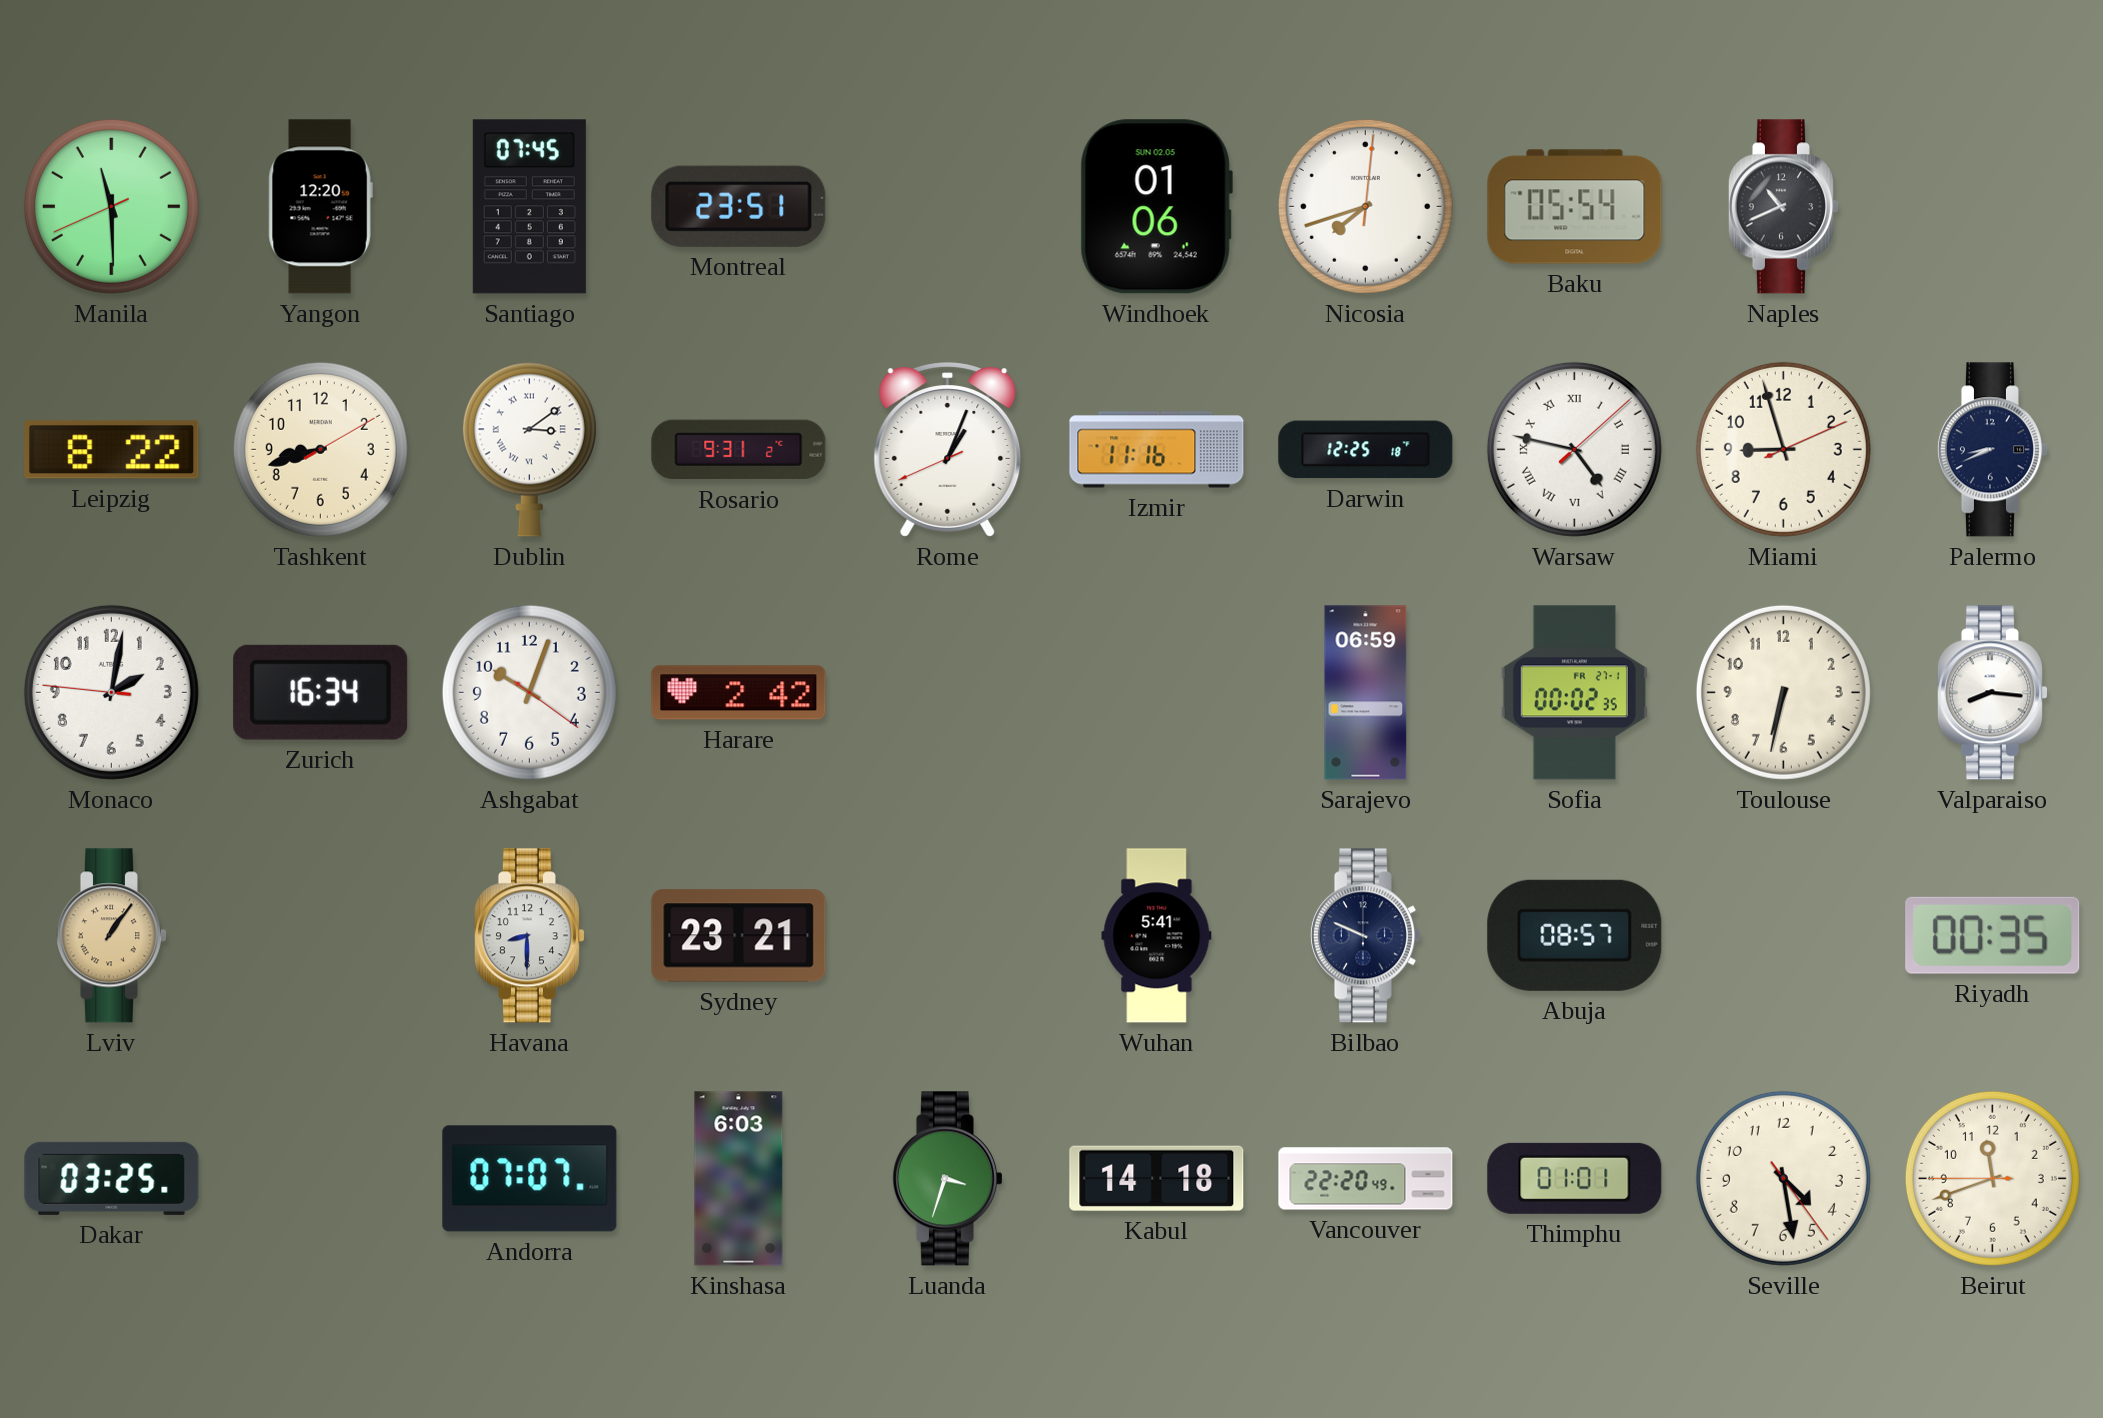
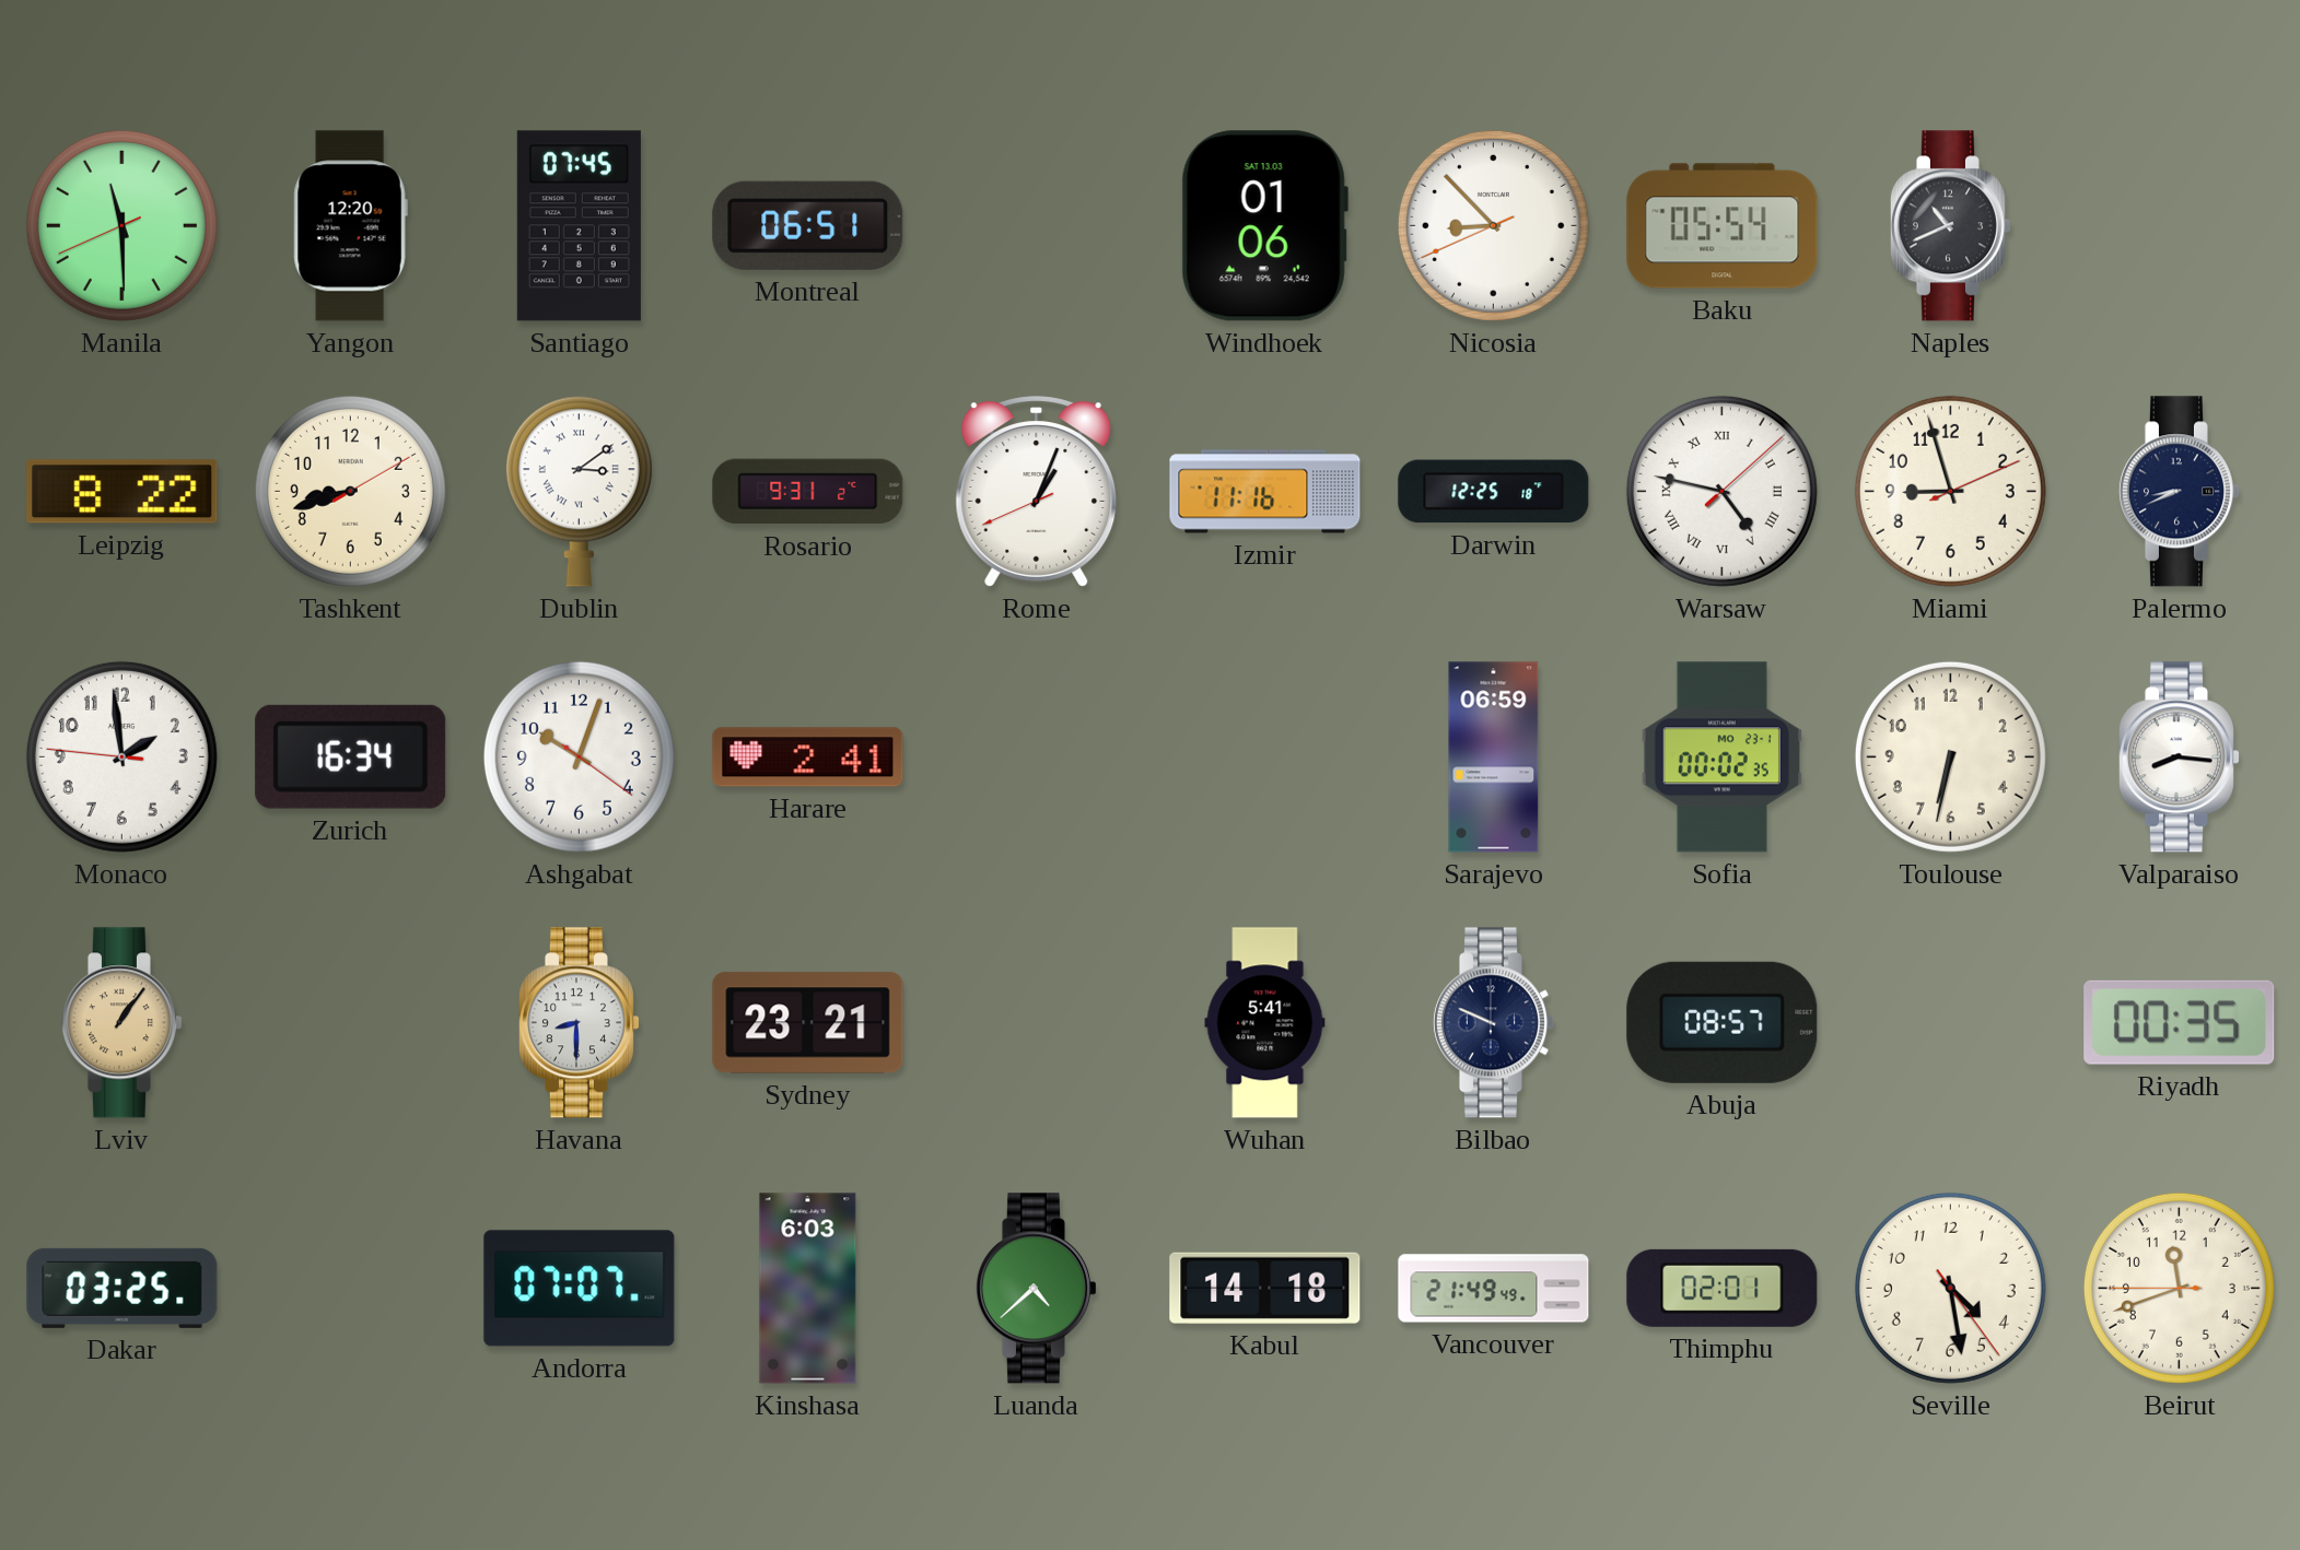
Montreal: 23:51 -> 06:51
Windhoek date: SUN 02.05 -> SAT 13.03
Nicosia: 7:42 -> 8:52
Monaco: 2:01 -> 1:58
Harare: 2:42 -> 2:41
Sofia date: FR 27-1 -> MO 23-1
Luanda: 3:33 -> 4:38
Vancouver: 22:20 -> 21:49
Thimphu: 01:01 -> 02:01
